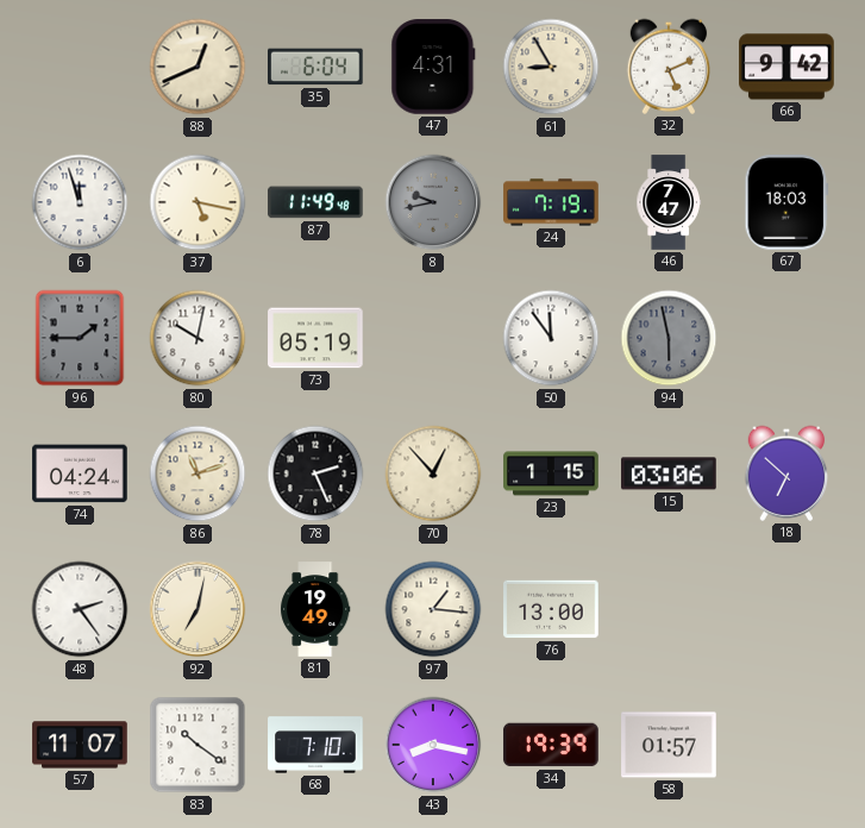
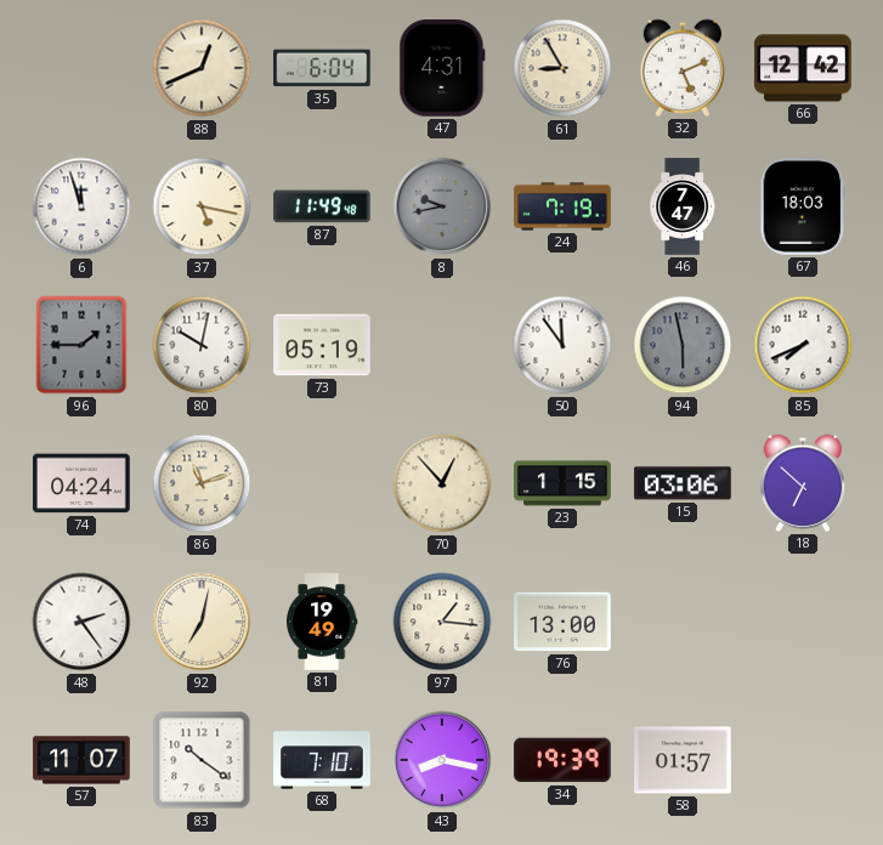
66: 9:42 -> 12:42
85: none -> 7:41
78: 2:26 -> none
